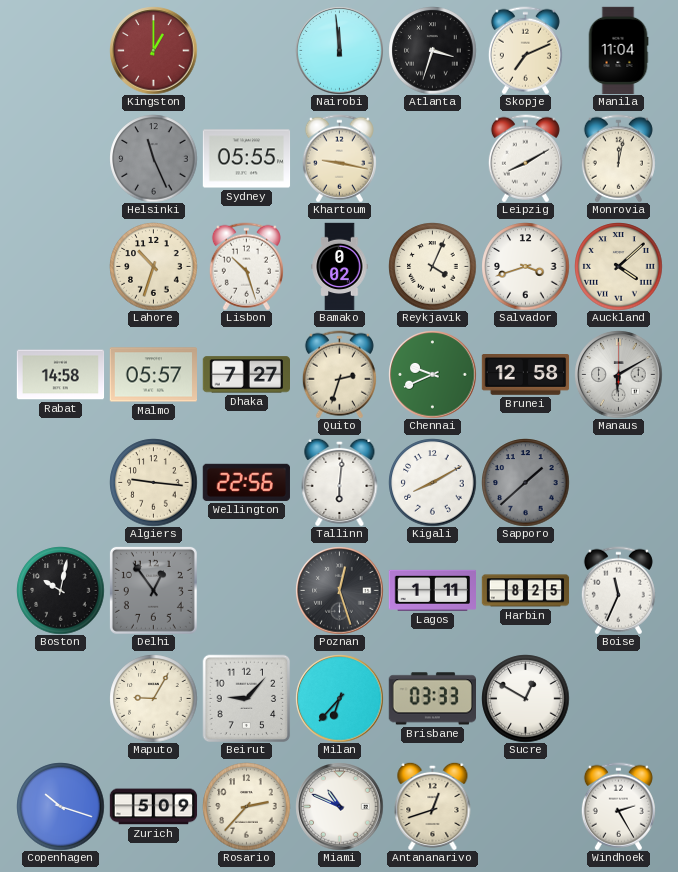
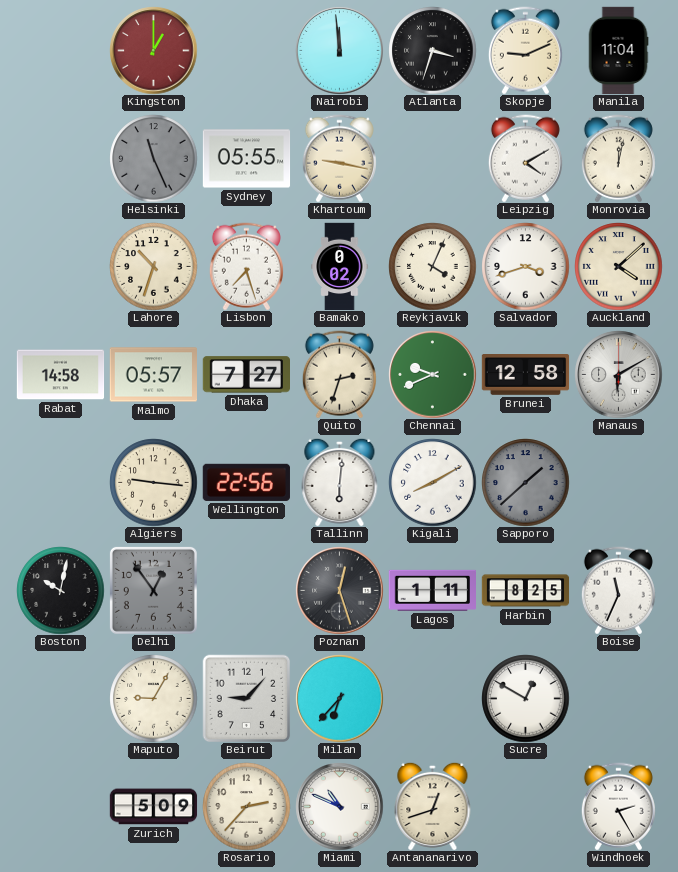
Skopje: 7:11 -> 9:11
Leipzig: 8:10 -> 4:10
Lisbon: 10:27 -> 7:27
Brisbane: 03:33 -> none
Copenhagen: 10:18 -> none
